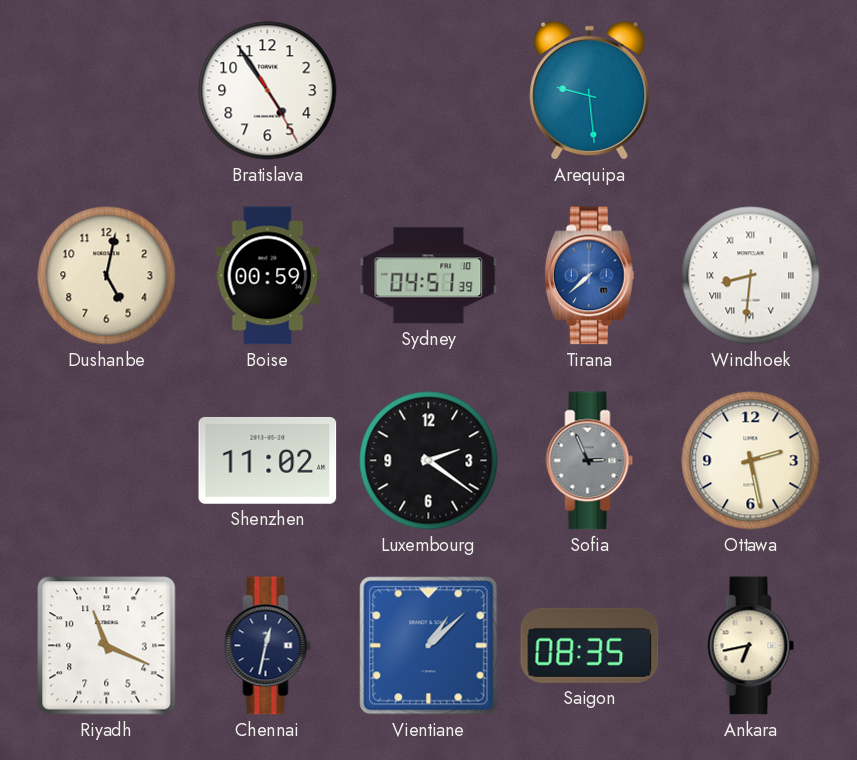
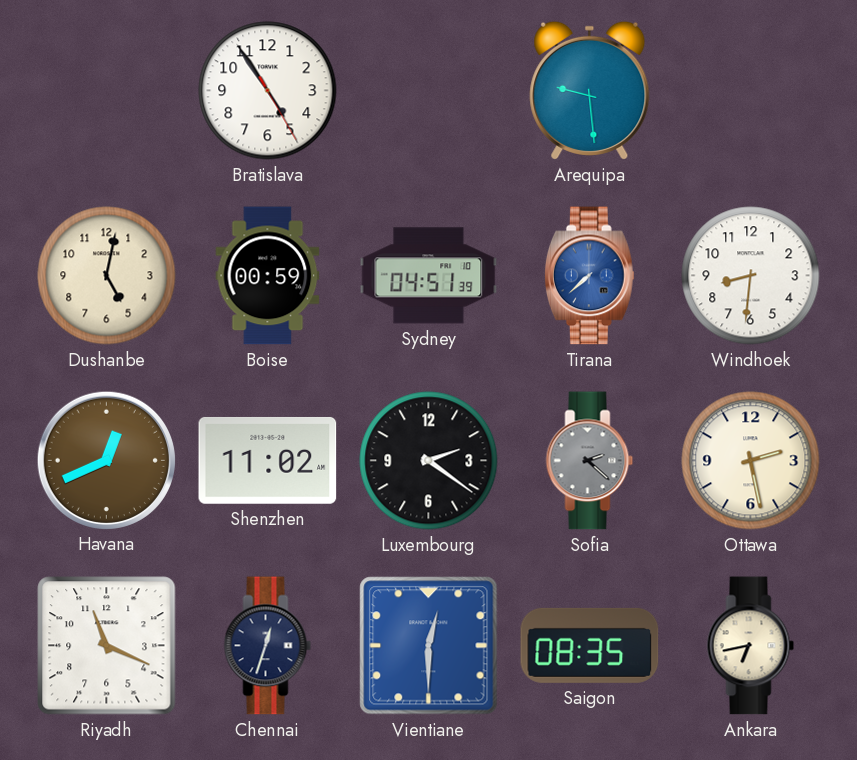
Windhoek numerals: Roman -> Arabic
Havana: none -> 12:41
Sofia: 2:56 -> 2:22
Chennai: 12:32 -> 12:33
Vientiane: 1:08 -> 12:30
